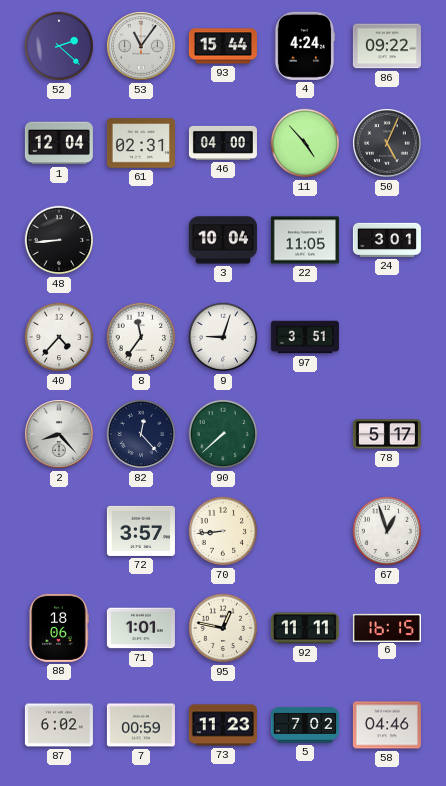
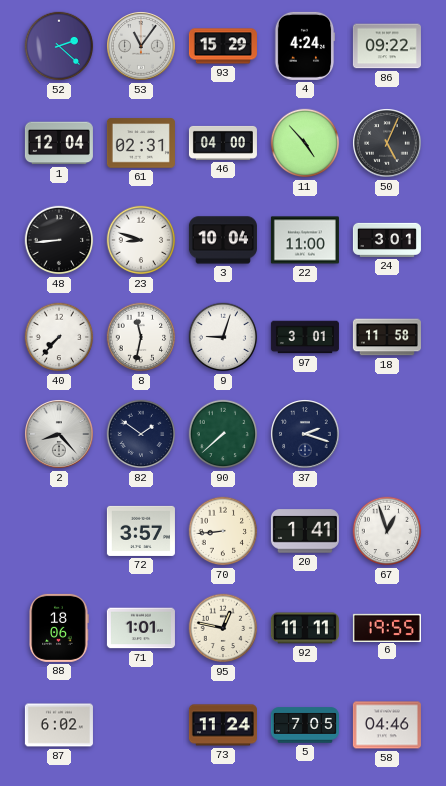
93: 15:44 -> 15:29
23: none -> 8:48
22: 11:05 -> 11:00
40: 4:37 -> 7:37
8: 11:36 -> 11:32
97: 3:51 -> 3:01
18: none -> 11:58
82: 12:23 -> 1:51
37: none -> 2:18
78: 5:17 -> none
20: none -> 1:41
6: 16:15 -> 19:55
7: 00:59 -> none
73: 11:23 -> 11:24
5: 7:02 -> 7:05
